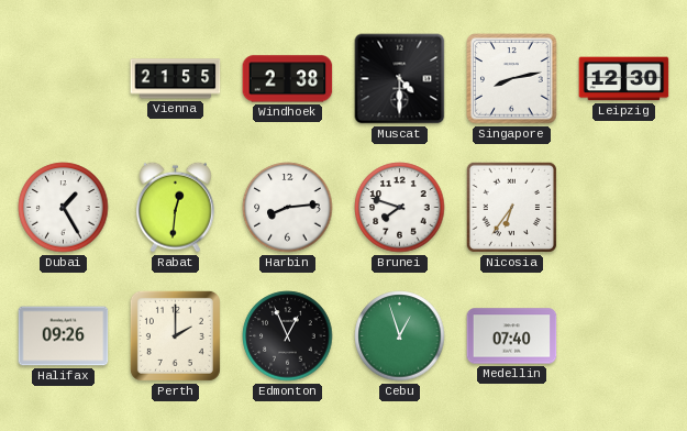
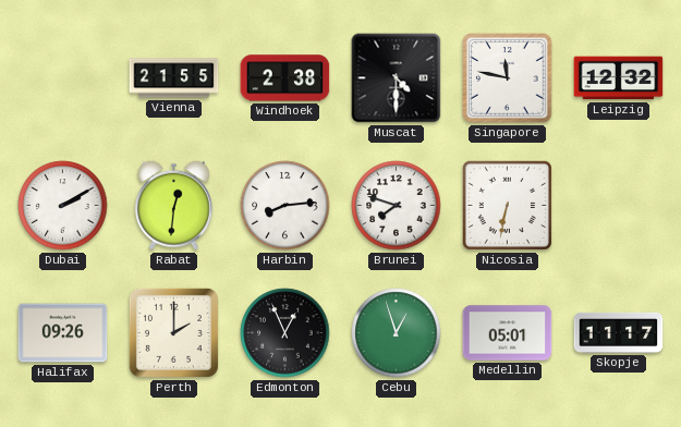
Singapore: 8:13 -> 11:47
Leipzig: 12:30 -> 12:32
Dubai: 1:25 -> 2:10
Nicosia: 6:36 -> 6:32
Medellin: 07:40 -> 05:01
Skopje: none -> 11:17
